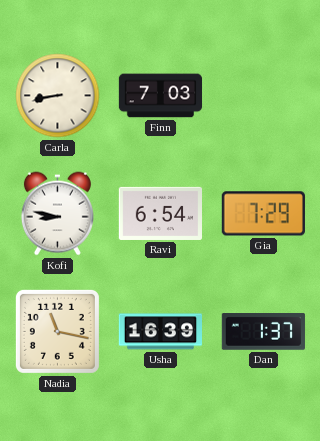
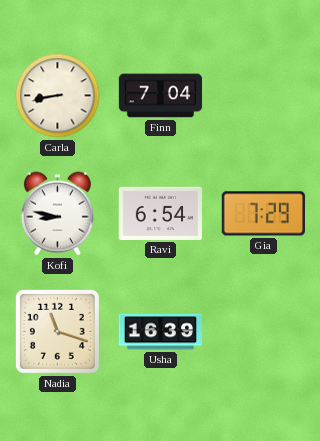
Finn: 7:03 -> 7:04
Nadia: 11:17 -> 11:18
Dan: 1:37 -> none
